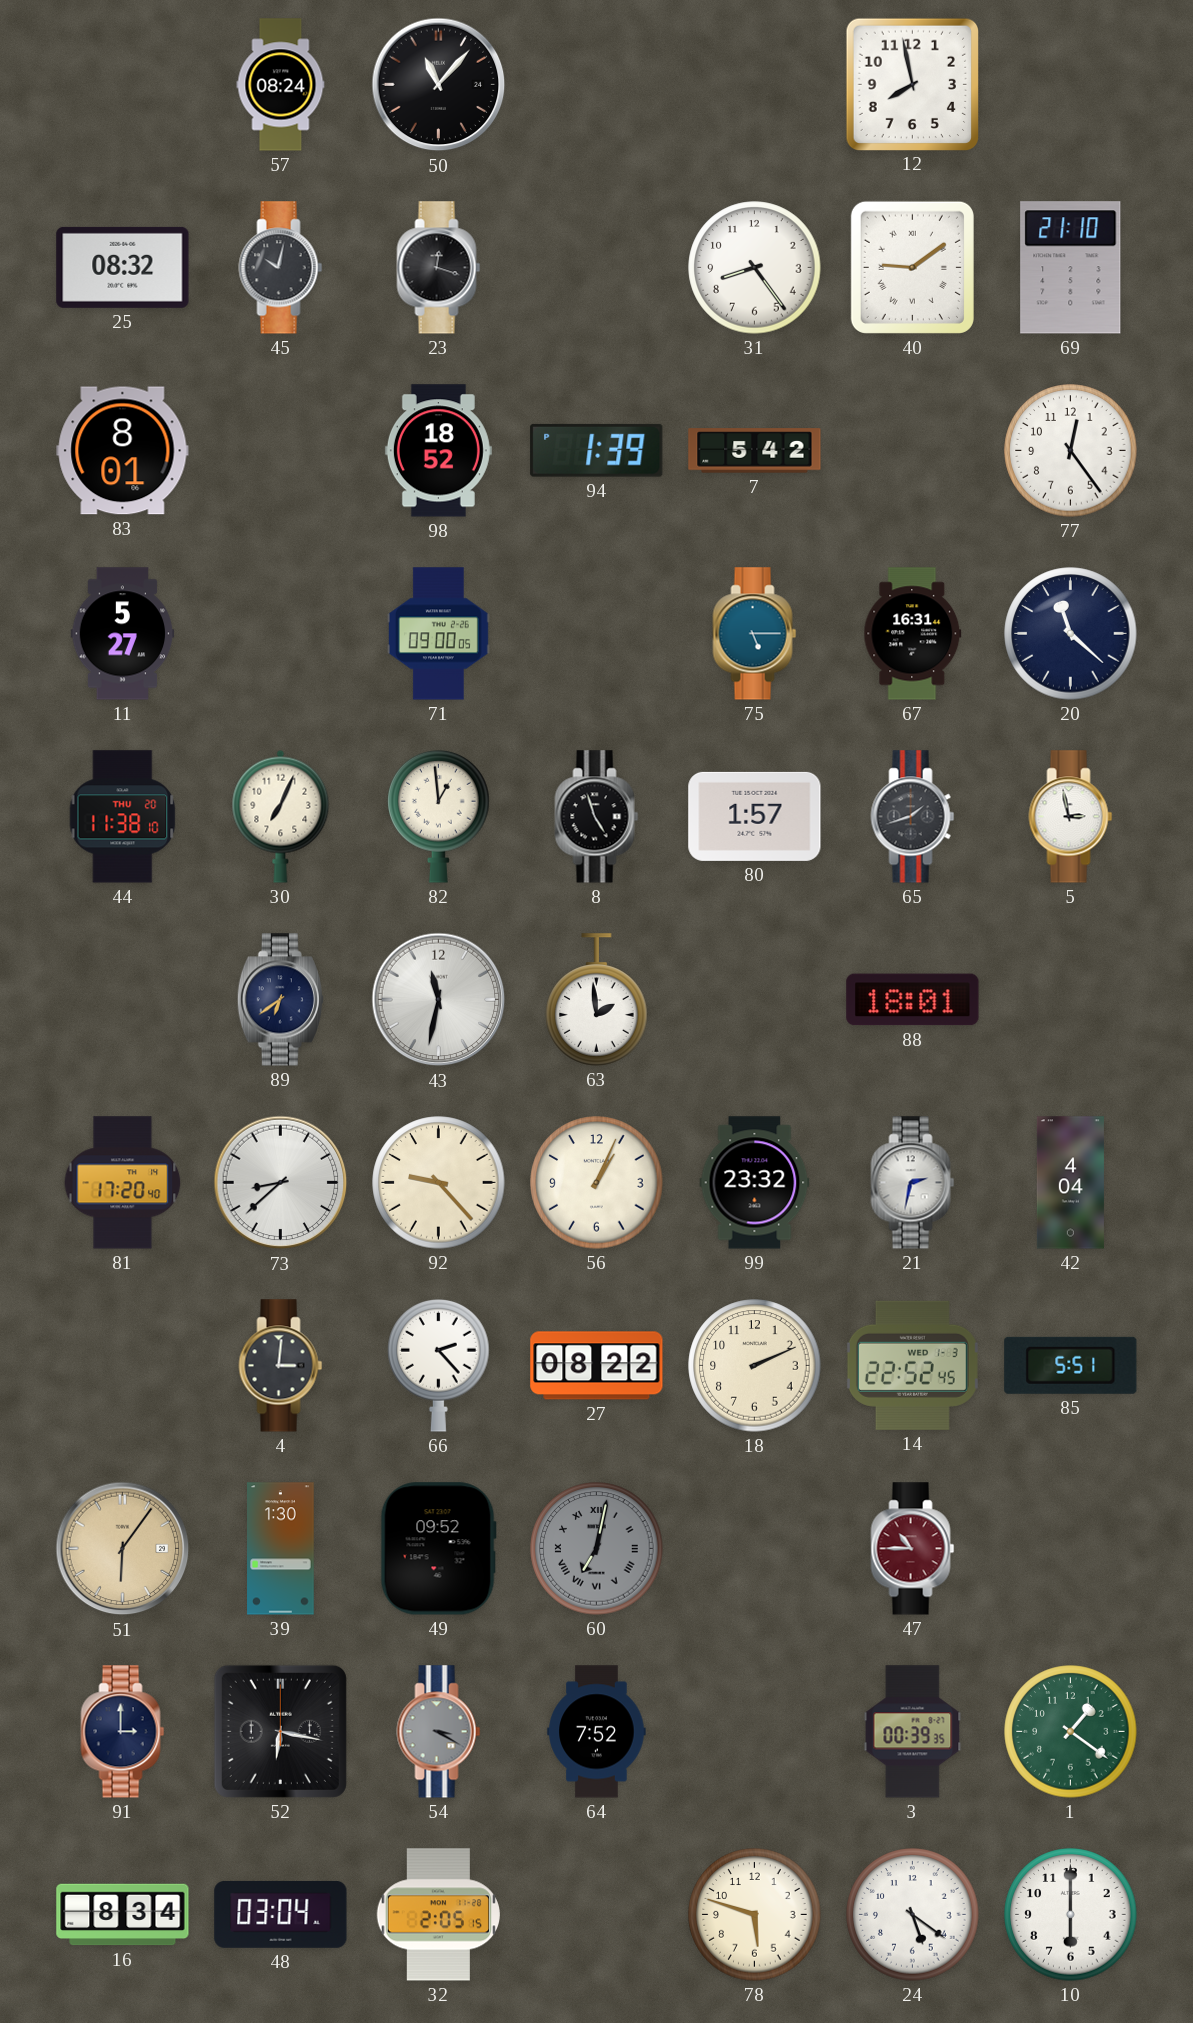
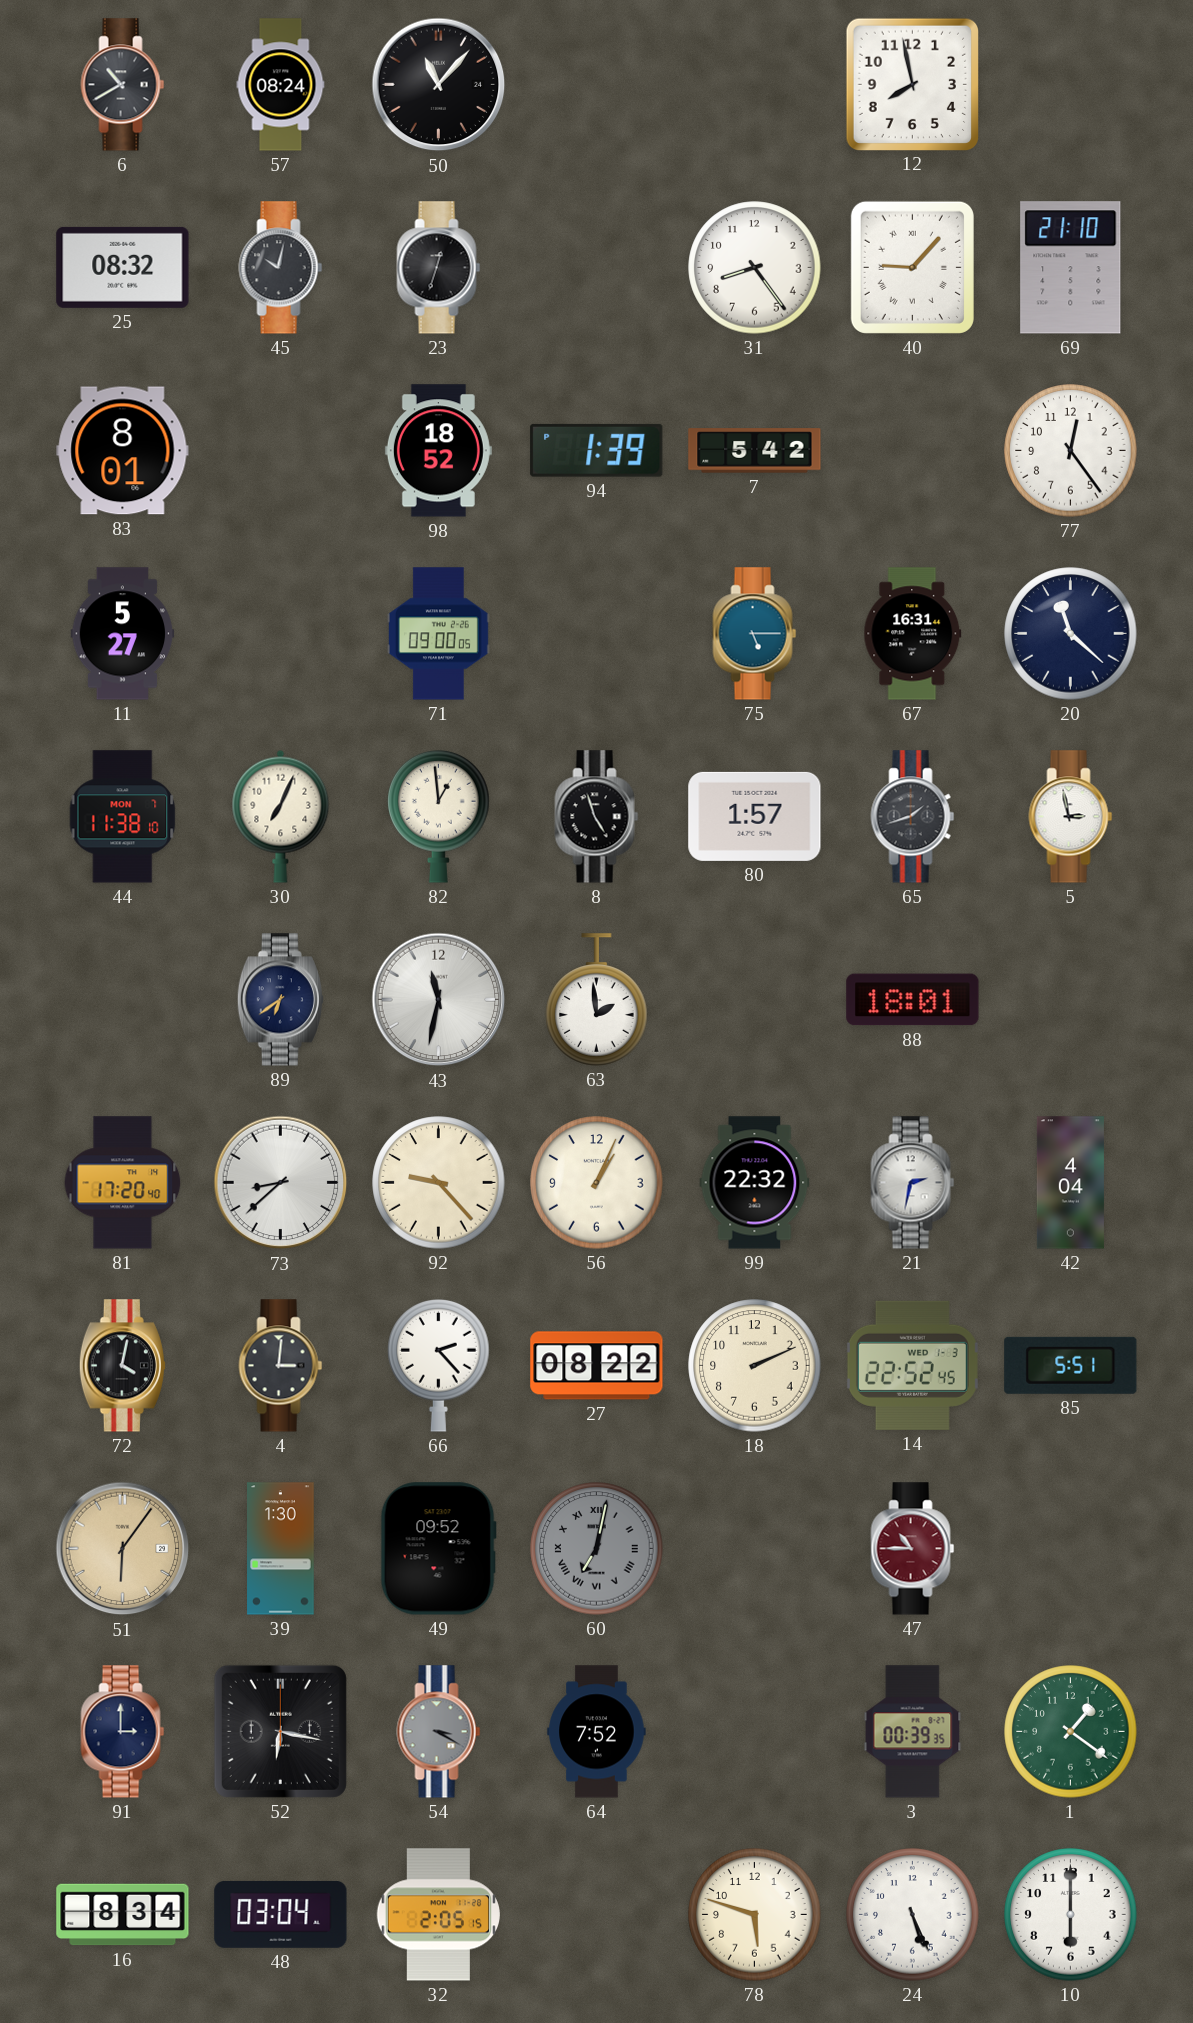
6: none -> 10:40
23: 12:18 -> 12:33
40: 9:09 -> 9:07
44 date: THU 20 -> MON 7
99: 23:32 -> 22:32
72: none -> 4:02
24: 5:21 -> 5:26
